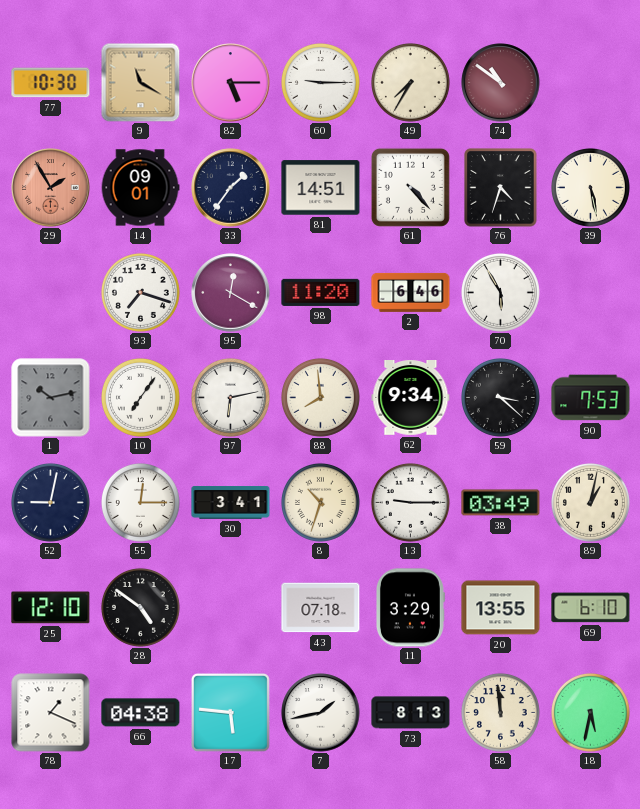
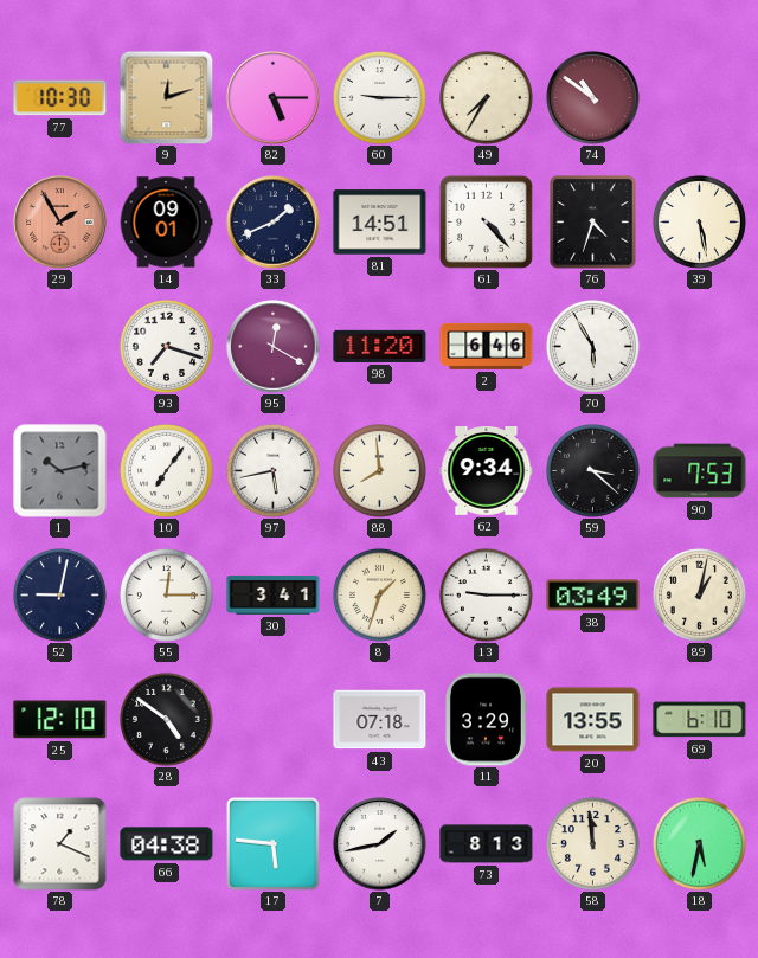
9: 11:20 -> 12:12
33: 1:36 -> 1:41
97: 6:13 -> 5:43
8: 10:33 -> 1:33
